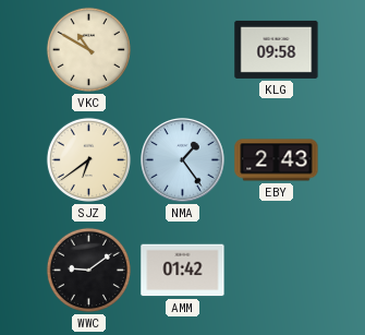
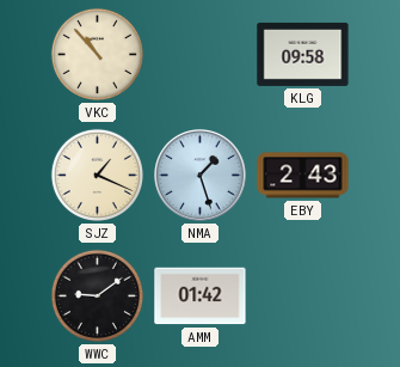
VKC: 10:50 -> 10:53
SJZ: 6:39 -> 1:19
NMA: 1:24 -> 1:27
